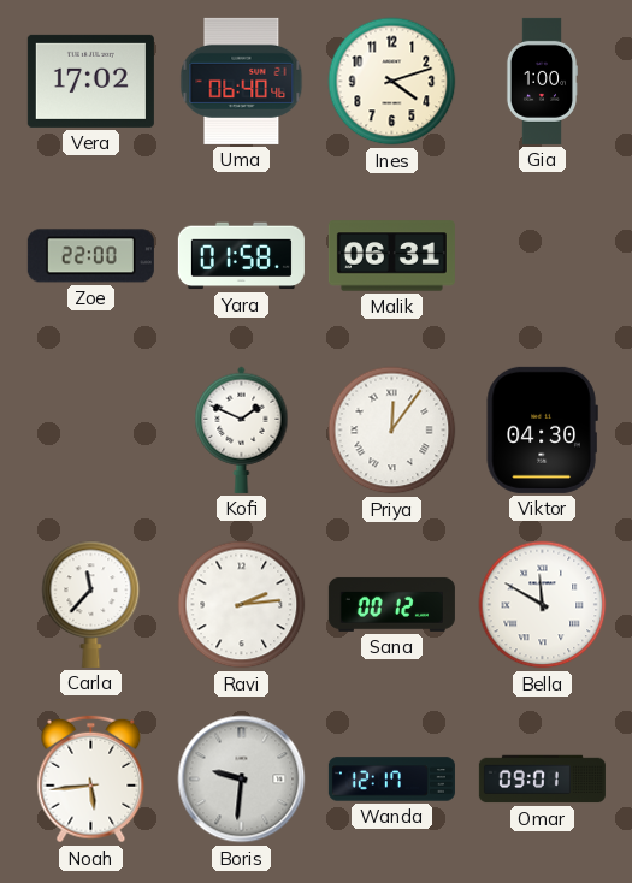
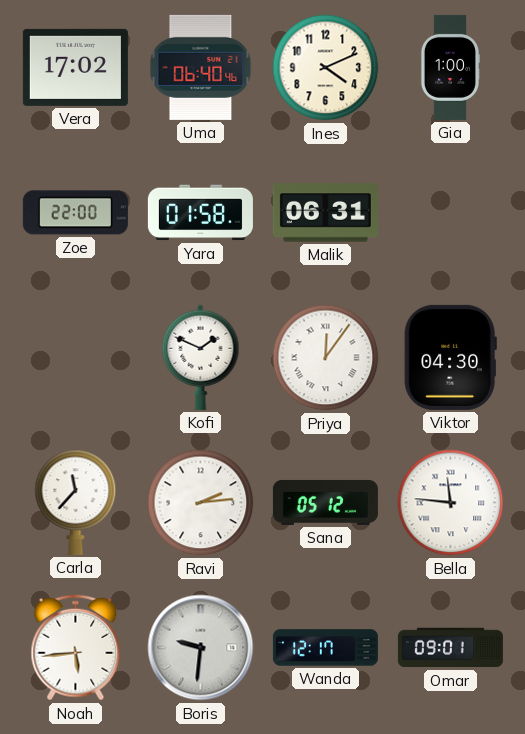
Ines: 4:12 -> 4:11
Sana: 00:12 -> 05:12
Bella: 11:50 -> 11:46
